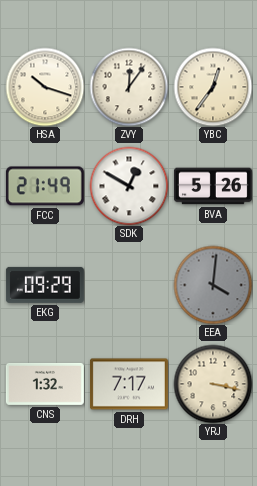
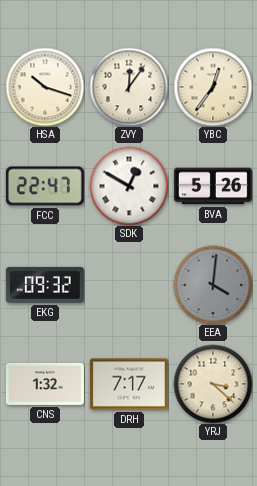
FCC: 21:49 -> 22:47
EKG: 09:29 -> 09:32
YRJ: 3:17 -> 3:22
